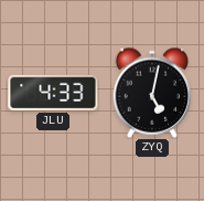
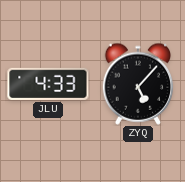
ZYQ: 5:02 -> 5:07
